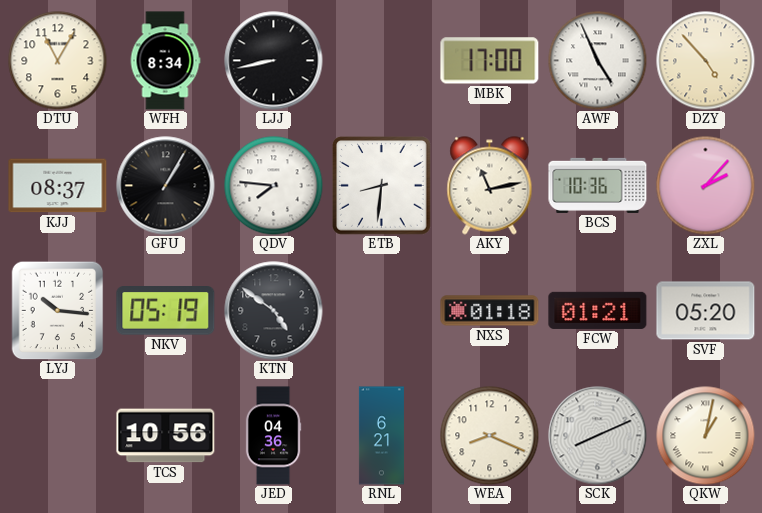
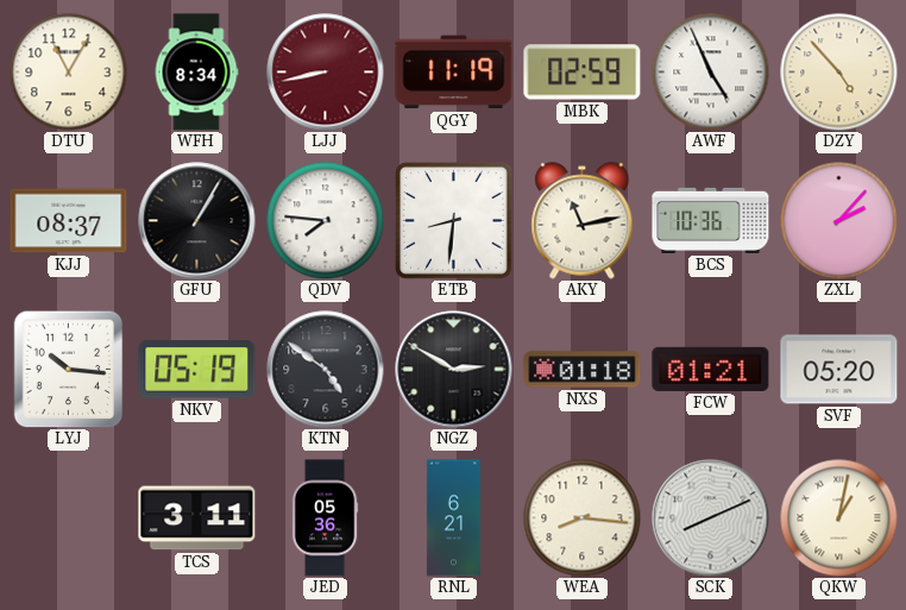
LJJ dial: black -> burgundy
QGY: none -> 11:19
MBK: 17:00 -> 02:59
NGZ: none -> 2:50
TCS: 10:56 -> 3:11
JED: 04:36 -> 05:36
WEA: 8:19 -> 8:16
